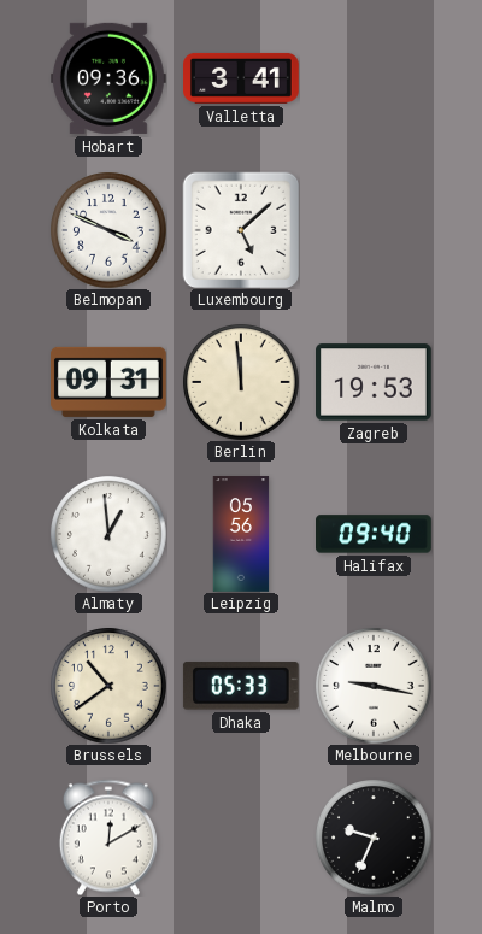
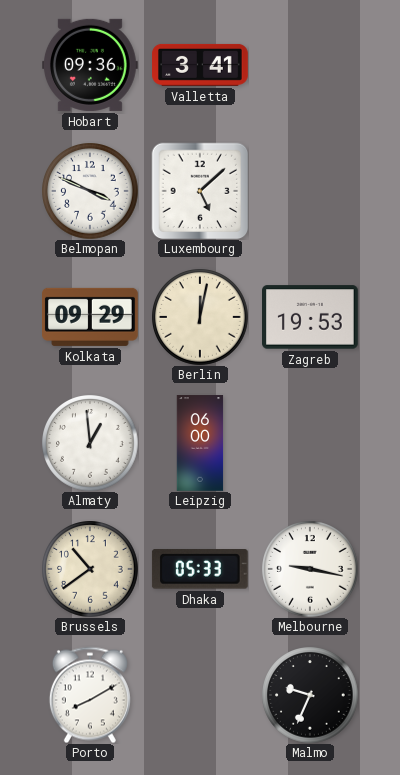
Kolkata: 09:31 -> 09:29
Berlin: 11:59 -> 12:02
Leipzig: 05:56 -> 06:00
Halifax: 09:40 -> none
Porto: 12:10 -> 8:10
